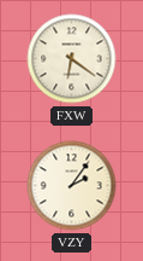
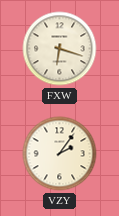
FXW: 6:21 -> 6:18
